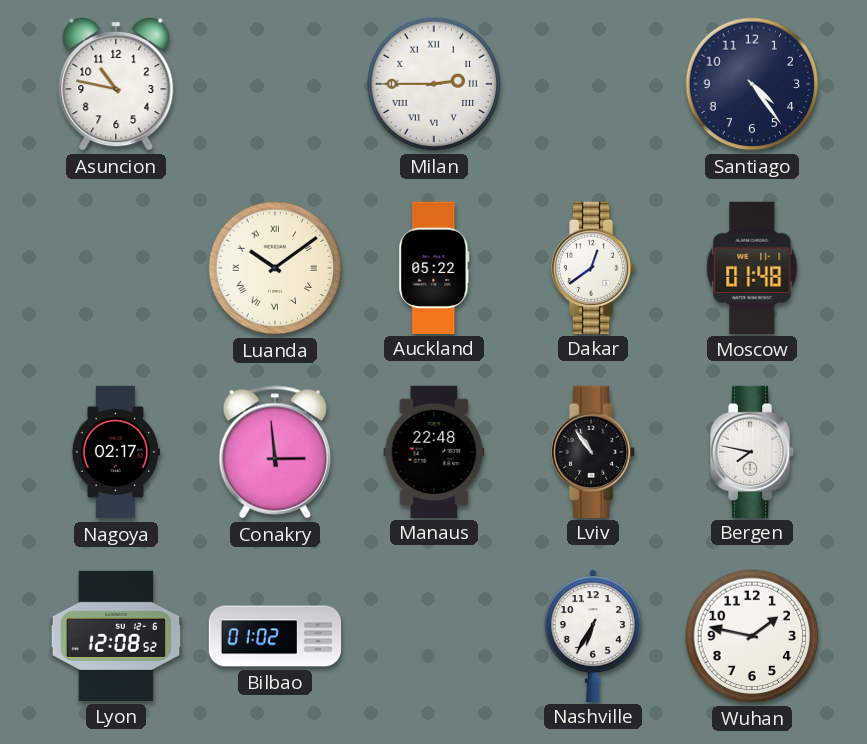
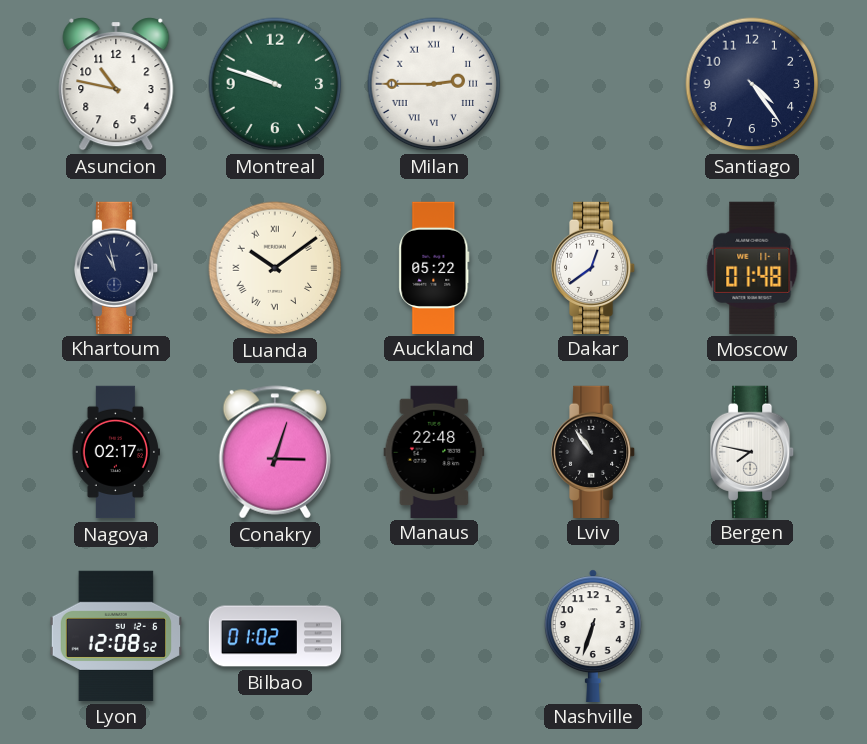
Montreal: none -> 9:48
Khartoum: none -> 10:58
Conakry: 2:59 -> 3:03
Nashville: 6:35 -> 6:33
Wuhan: 1:47 -> none
